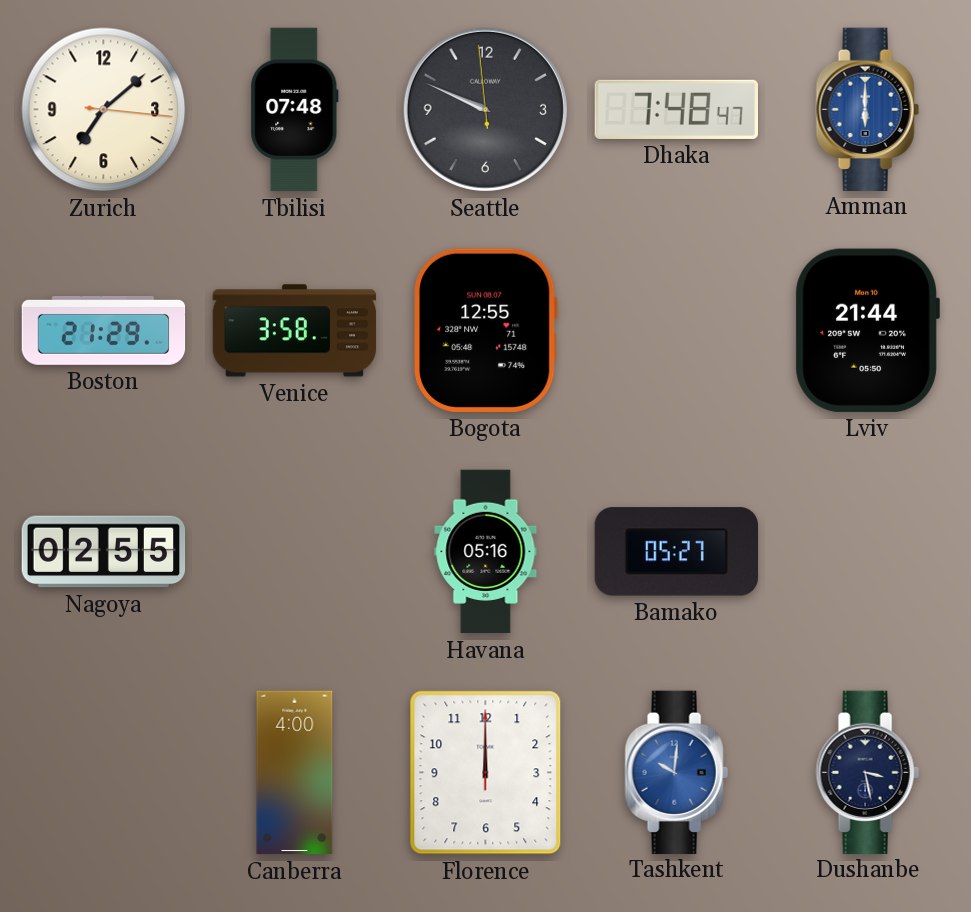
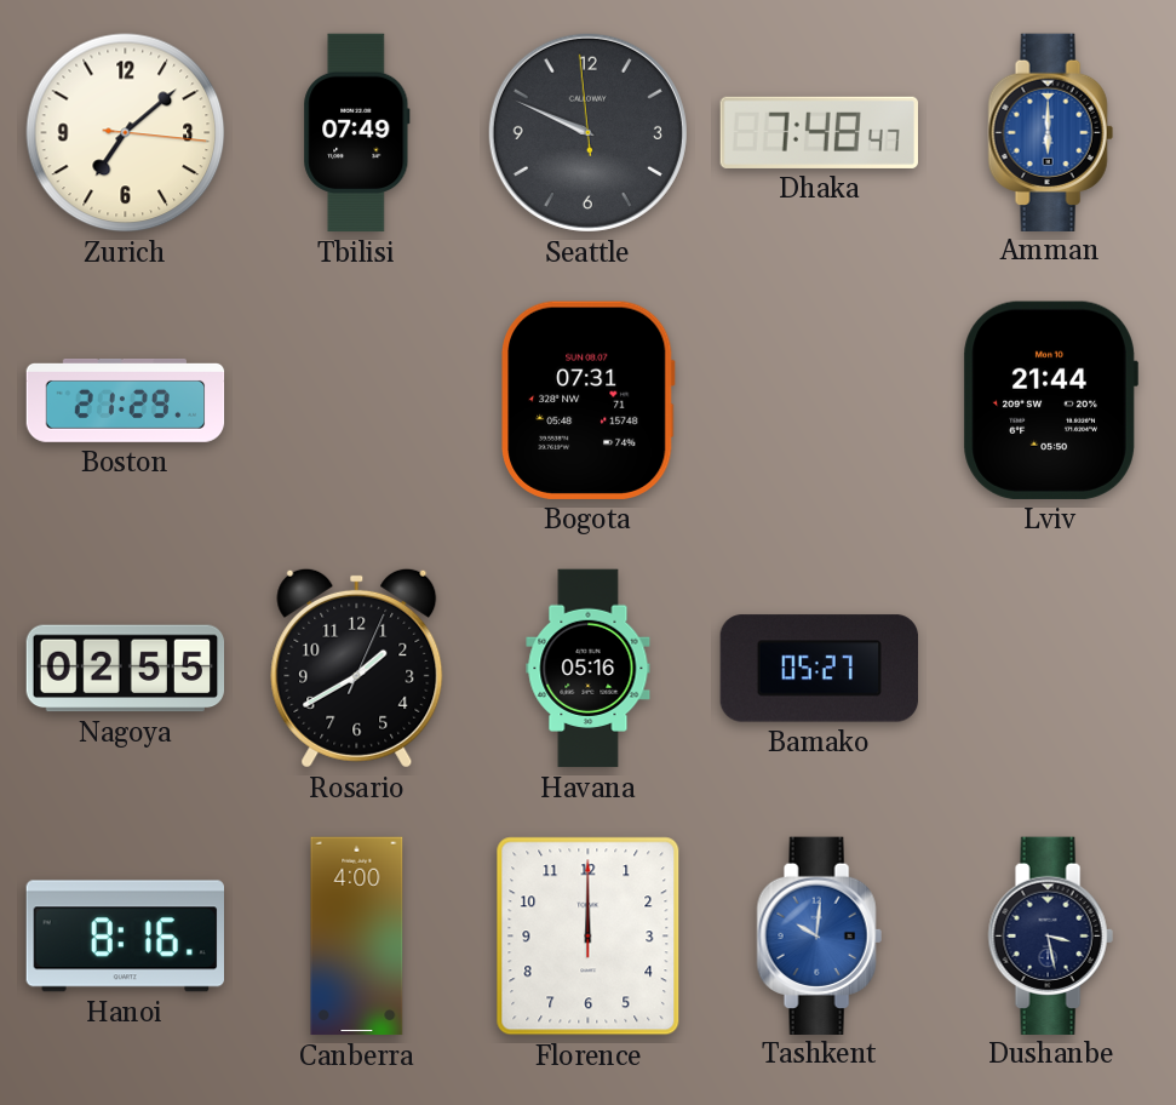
Tbilisi: 07:48 -> 07:49
Venice: 3:58 -> none
Bogota: 12:55 -> 07:31
Rosario: none -> 1:40
Hanoi: none -> 8:16
